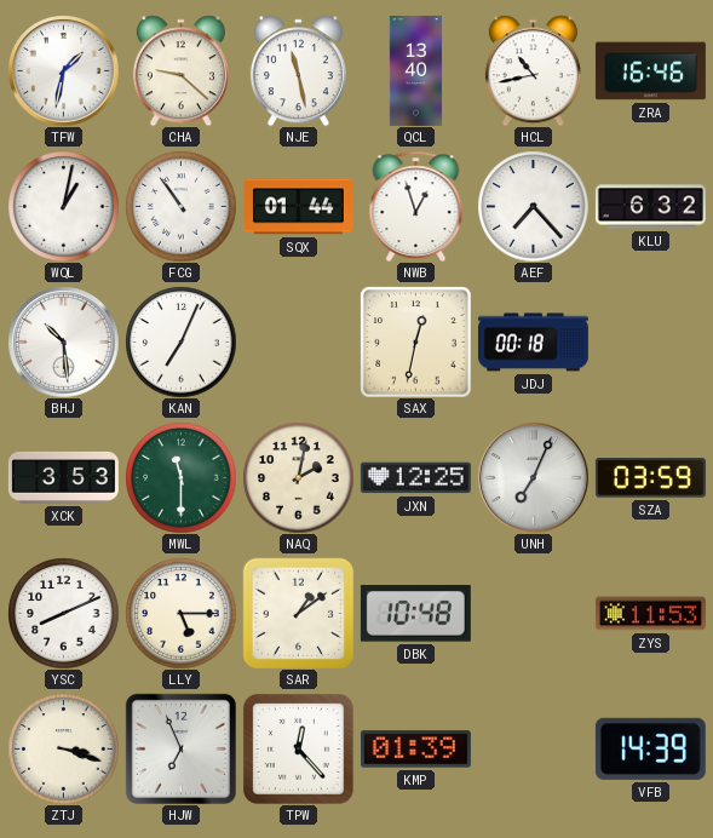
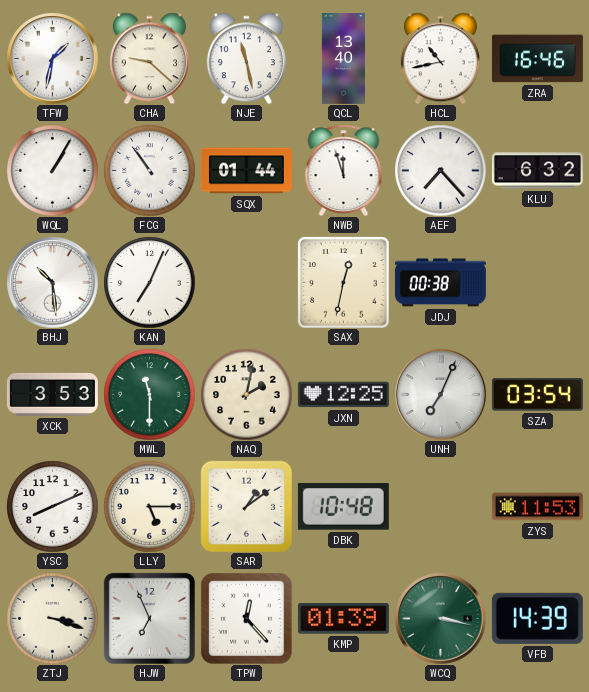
WQL: 1:02 -> 1:05
NWB: 12:57 -> 11:57
JDJ: 00:18 -> 00:38
SZA: 03:59 -> 03:54
WCQ: none -> 3:17
